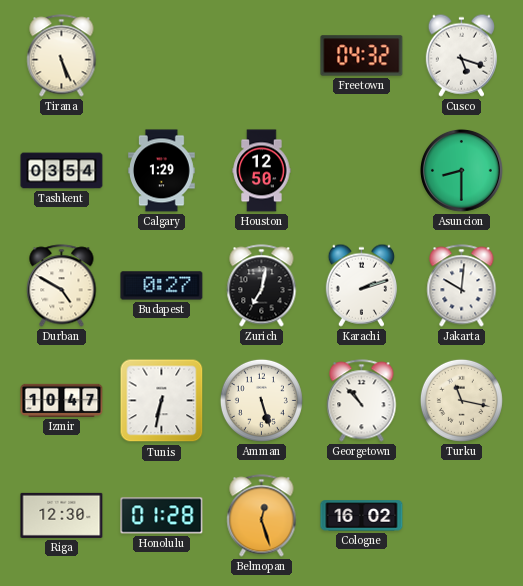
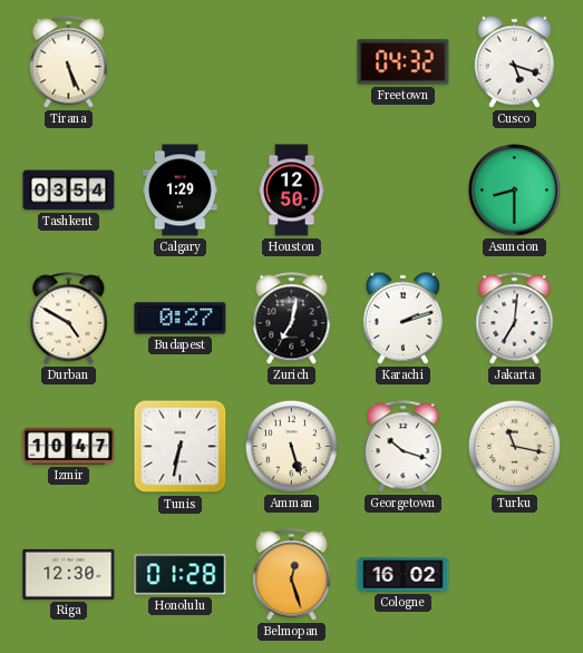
Jakarta: 10:01 -> 7:01
Georgetown: 10:53 -> 10:18
